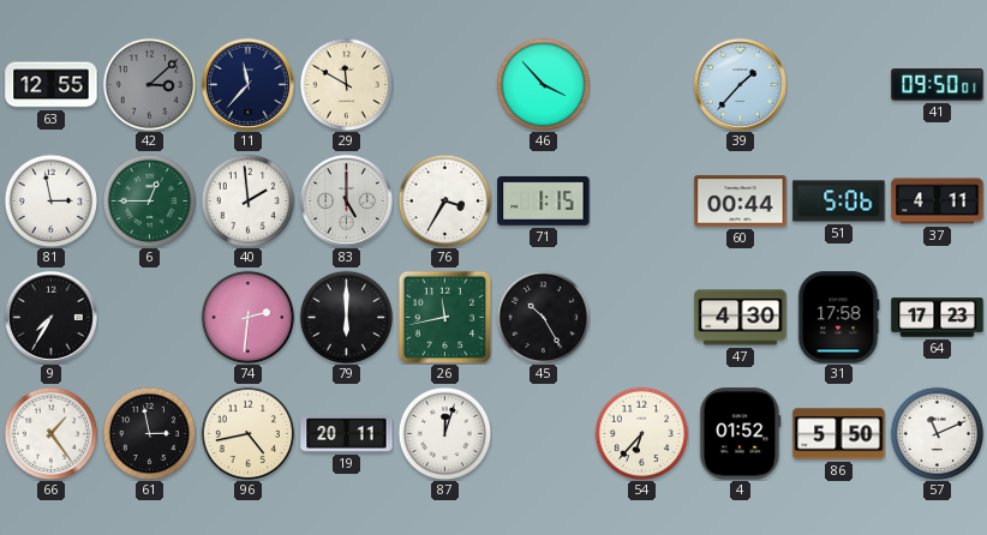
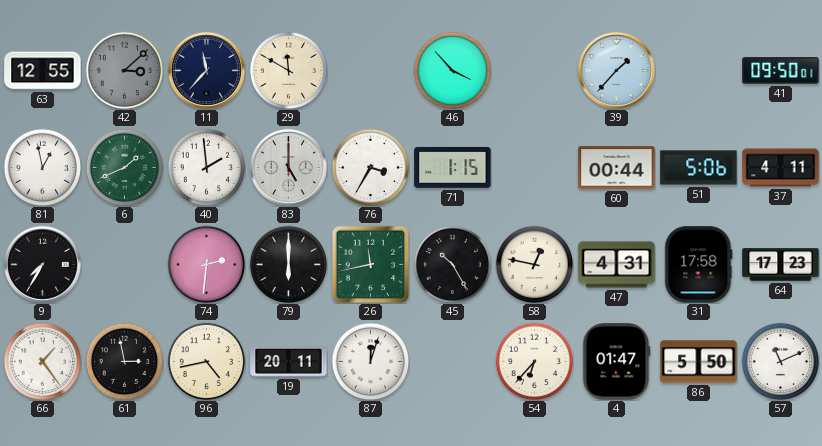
81: 2:58 -> 12:58
6: 12:45 -> 1:41
58: none -> 12:47
47: 4:30 -> 4:31
4: 01:52 -> 01:47
